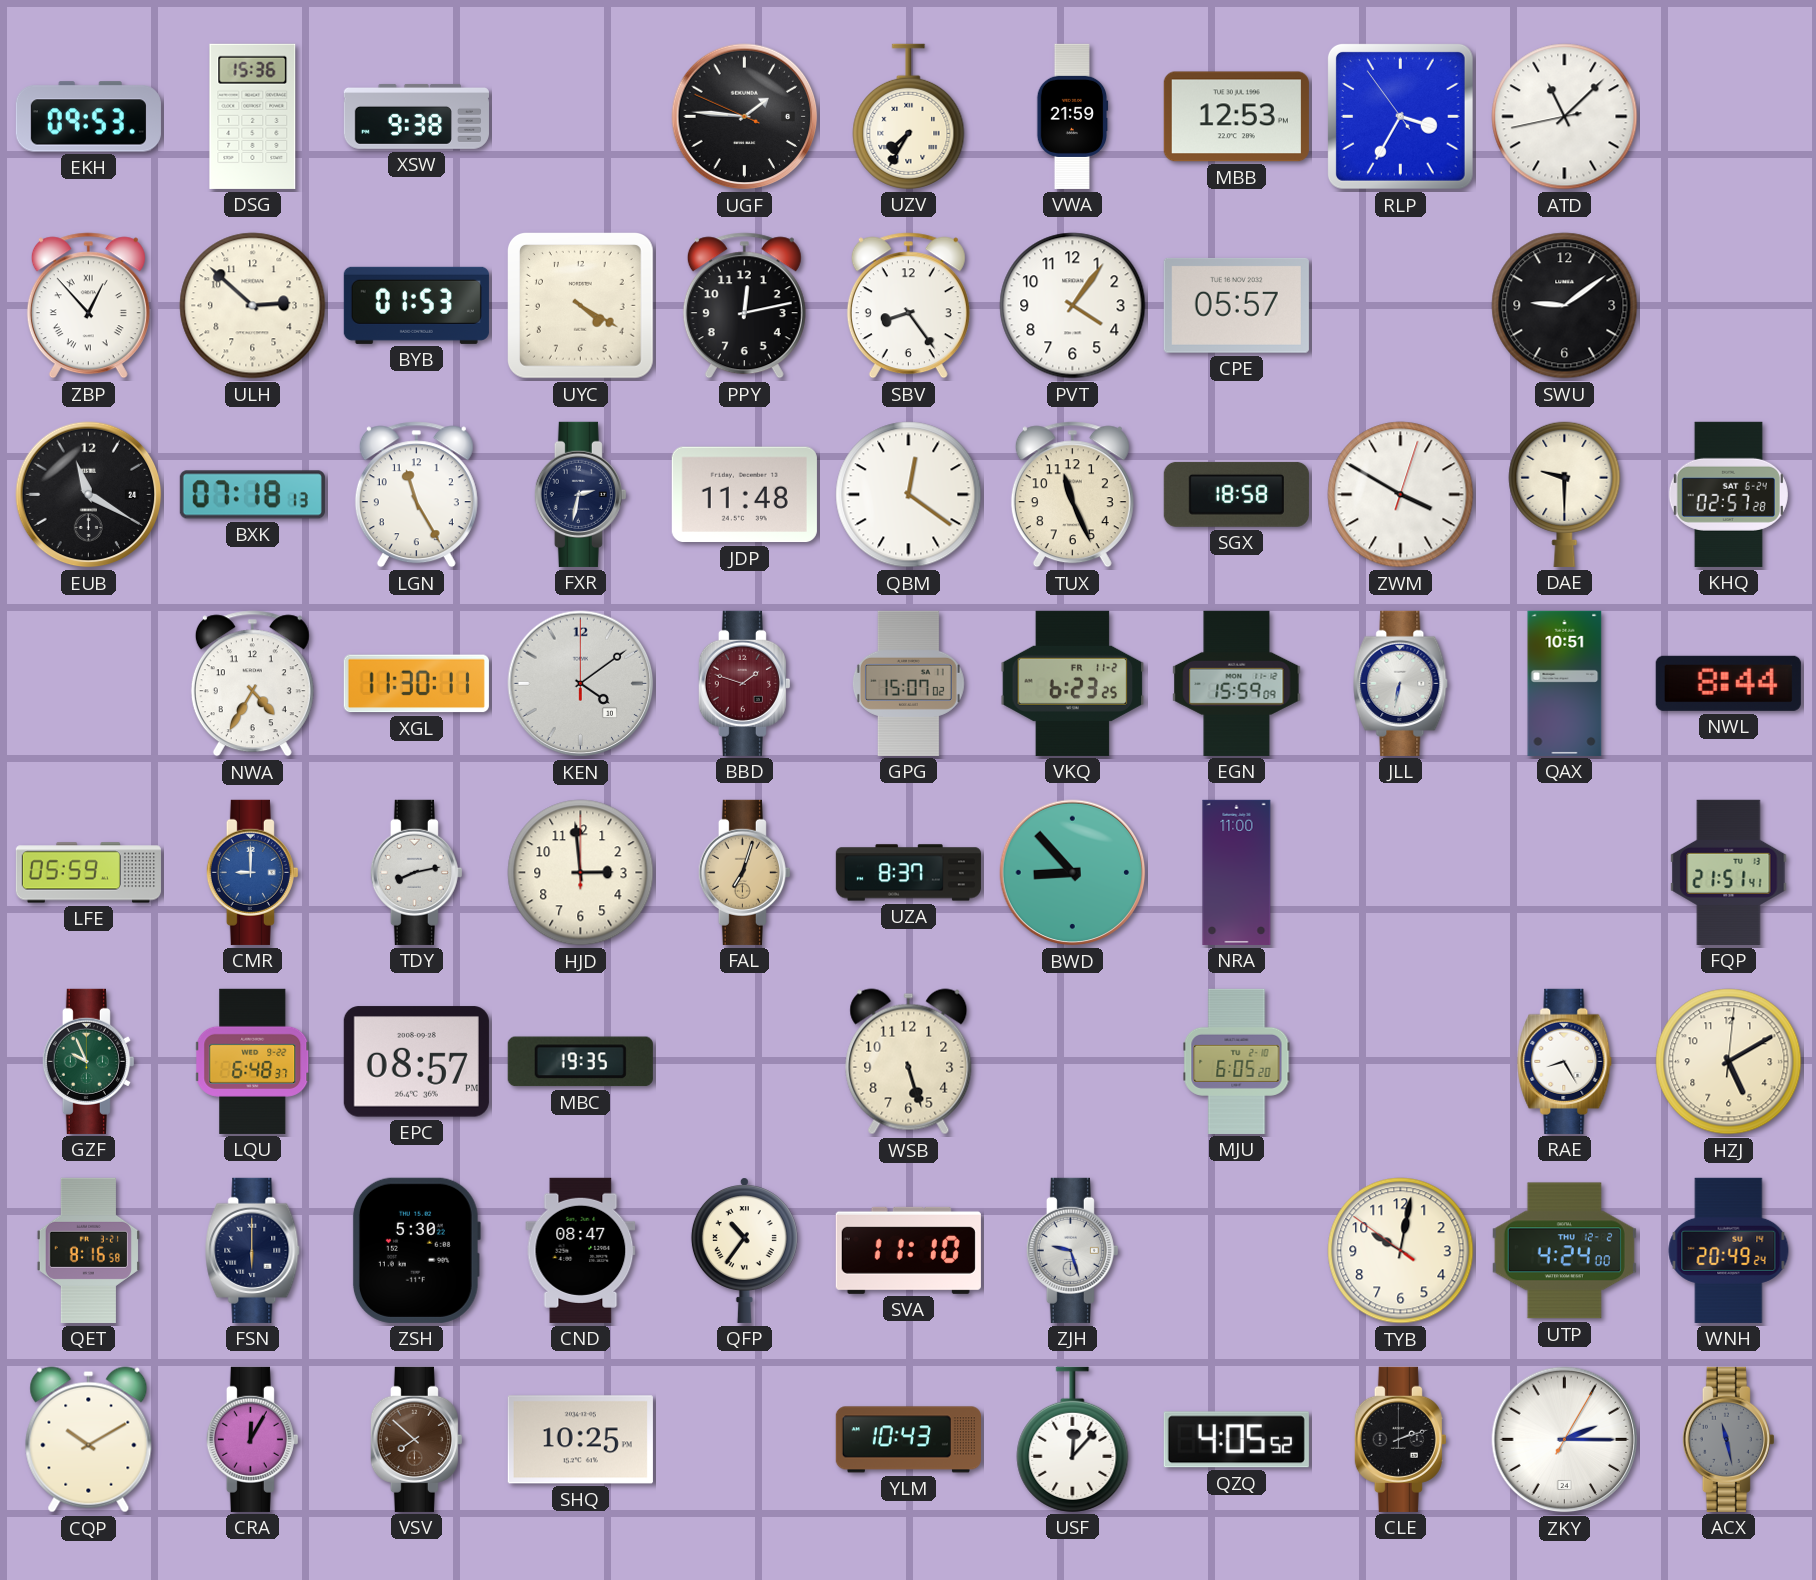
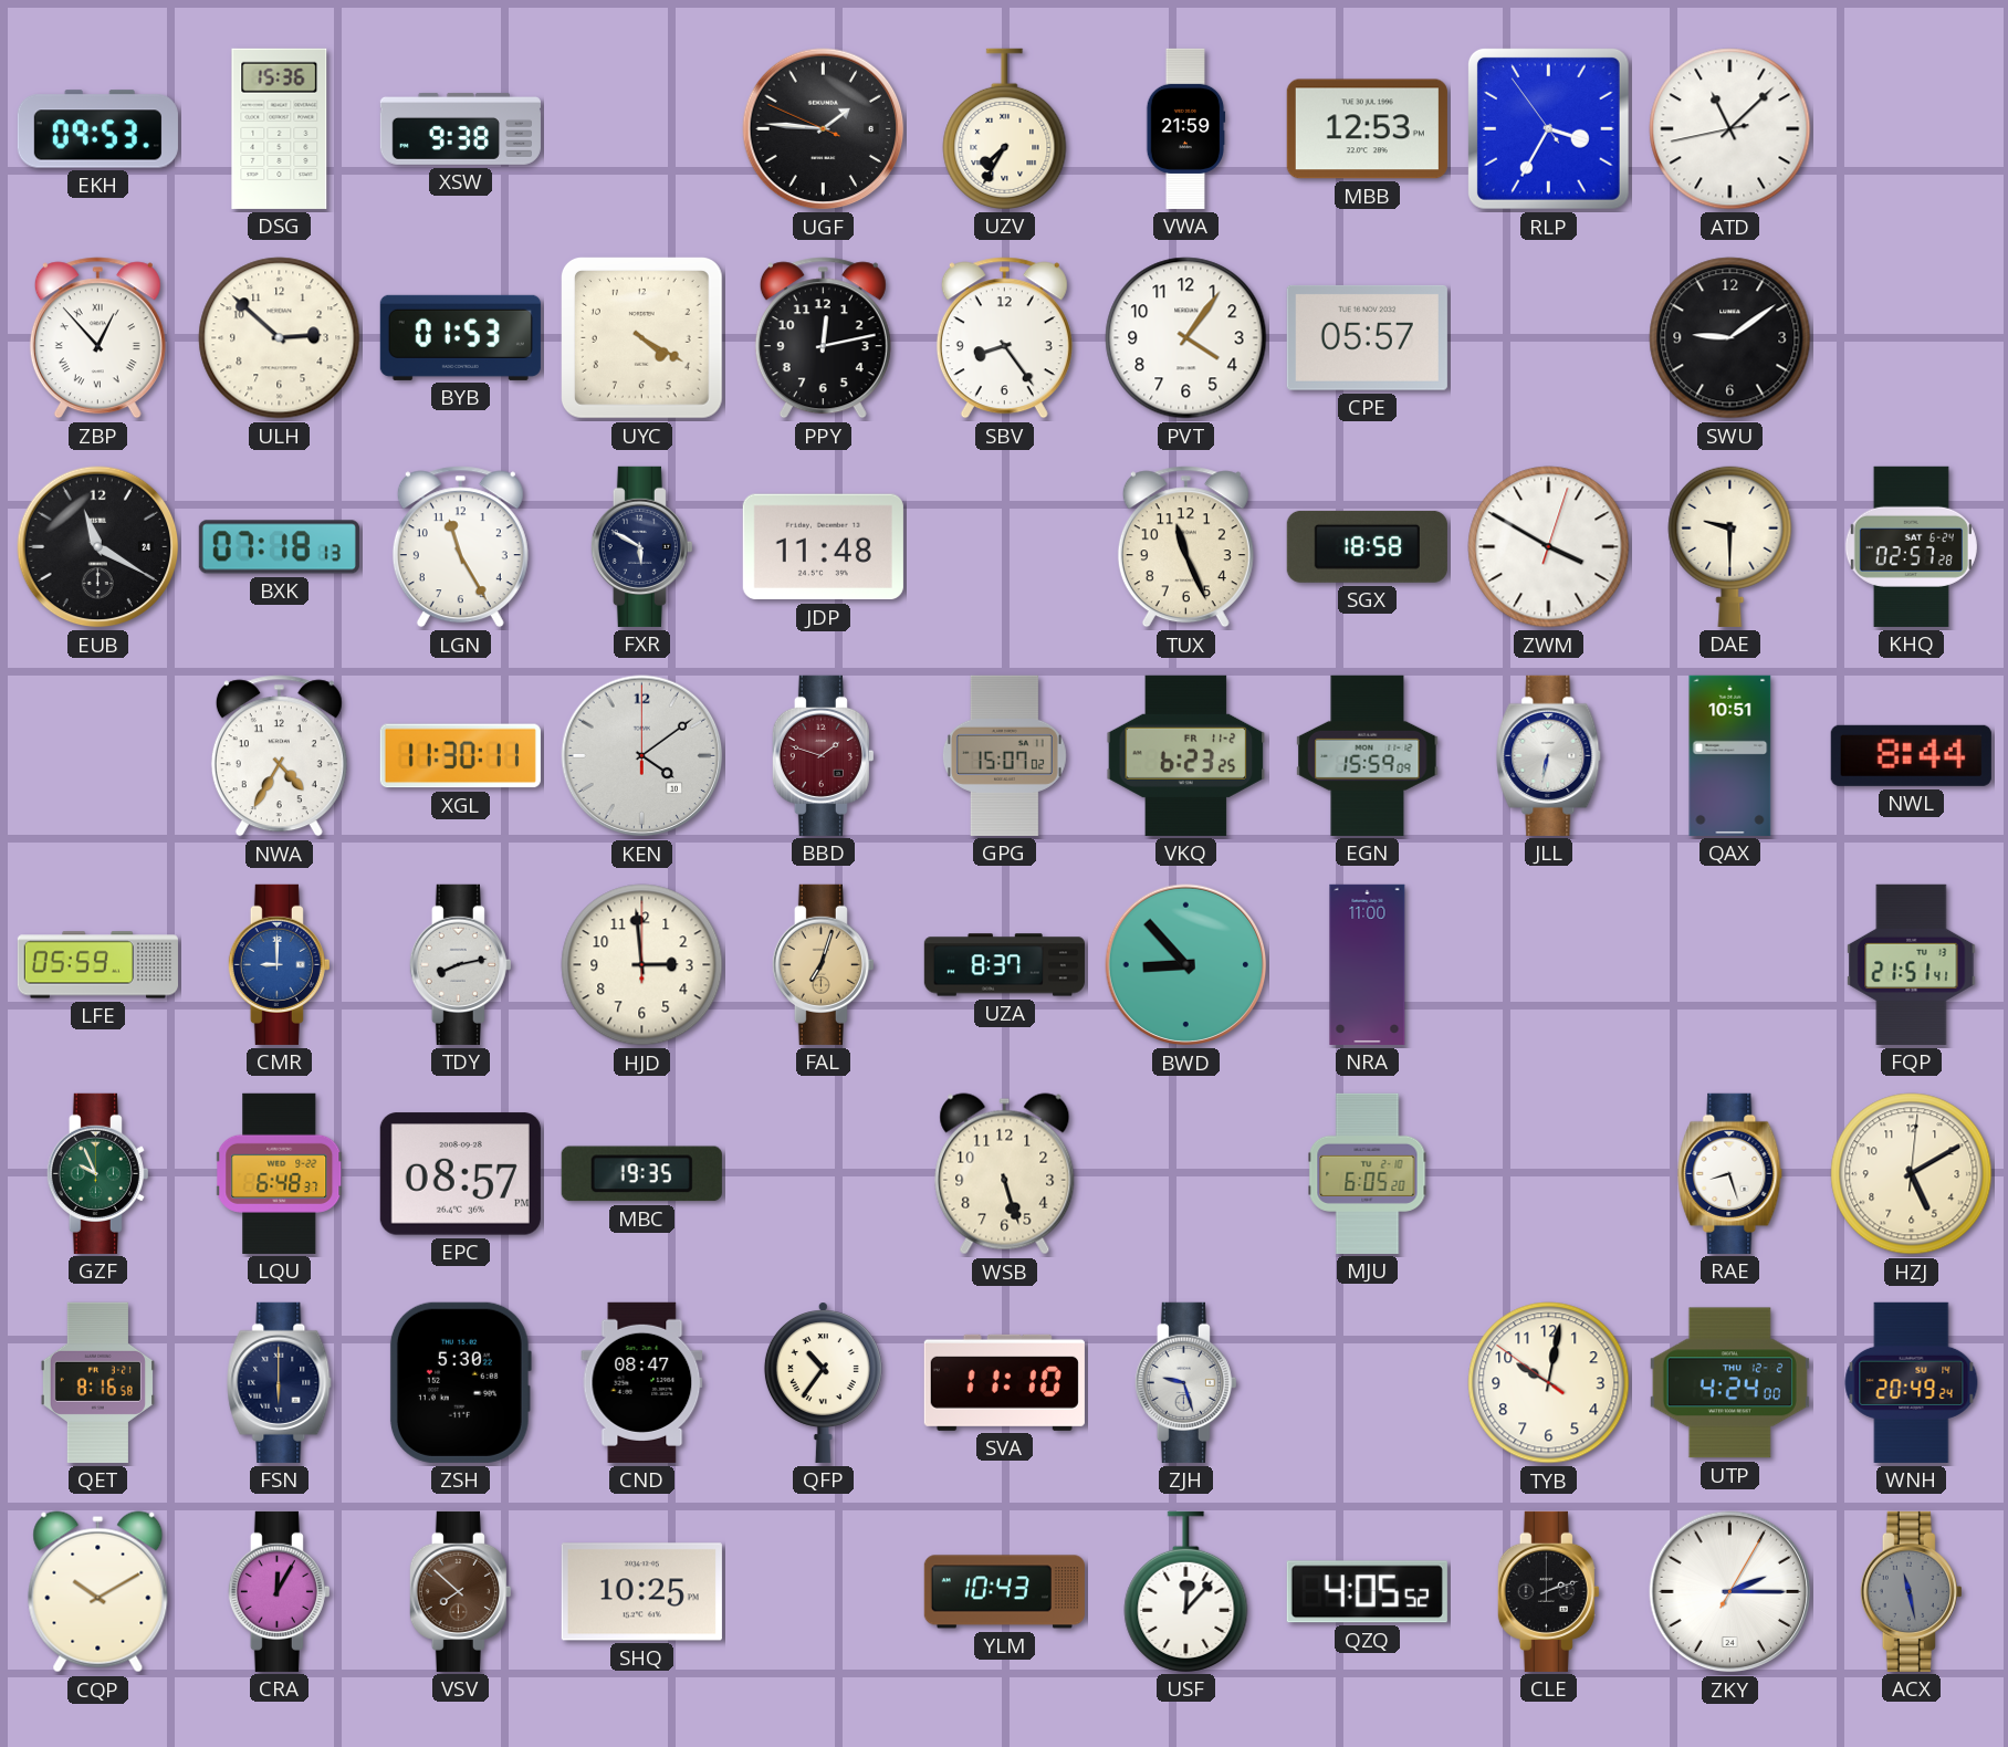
FXR: 2:32 -> 5:50
QBM: 12:21 -> none
RAE: 8:25 -> 8:27
